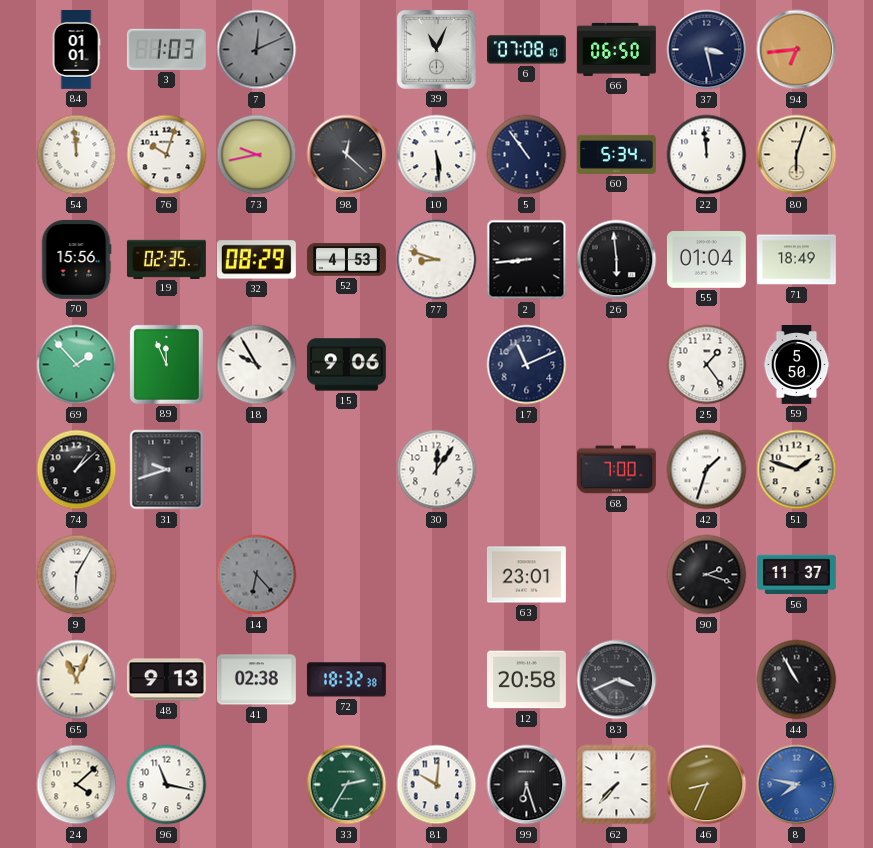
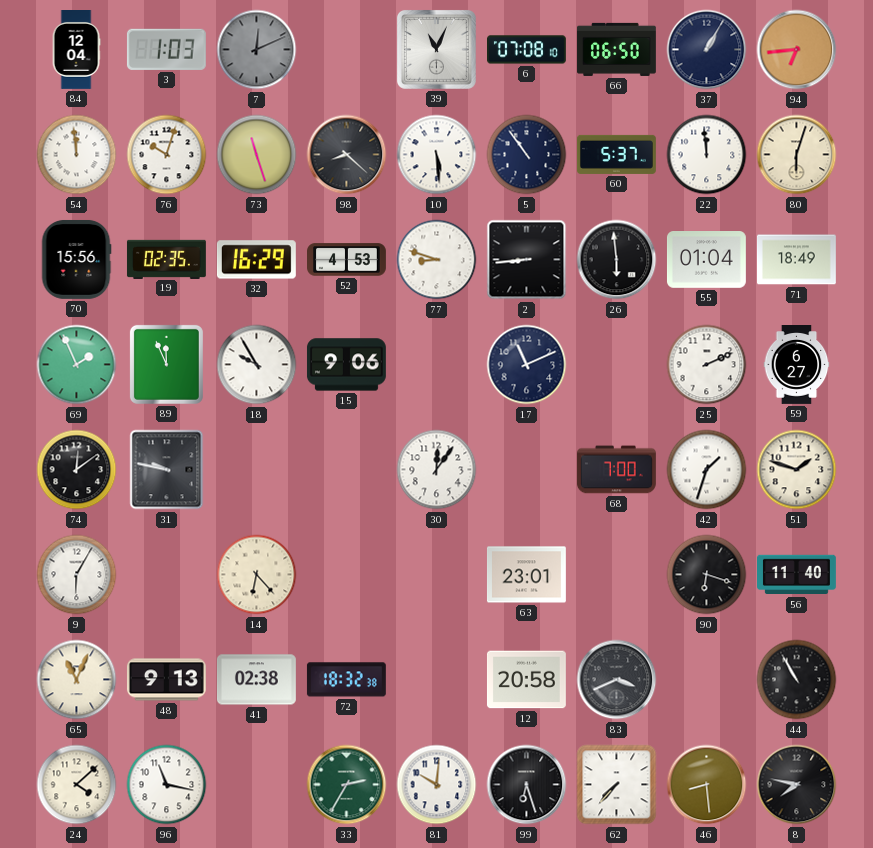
84: 01:01 -> 12:04
37: 3:28 -> 1:05
73: 9:43 -> 11:27
98: 12:22 -> 8:22
60: 5:34 -> 5:37
32: 08:29 -> 16:29
69: 1:53 -> 1:56
25: 1:24 -> 2:11
59: 5:50 -> 6:27
74: 1:08 -> 12:09
31: 9:42 -> 9:47
14 dial: grey -> cream
90: 2:18 -> 6:18
56: 11:37 -> 11:40
46: 8:34 -> 8:29
8 dial: blue -> black
